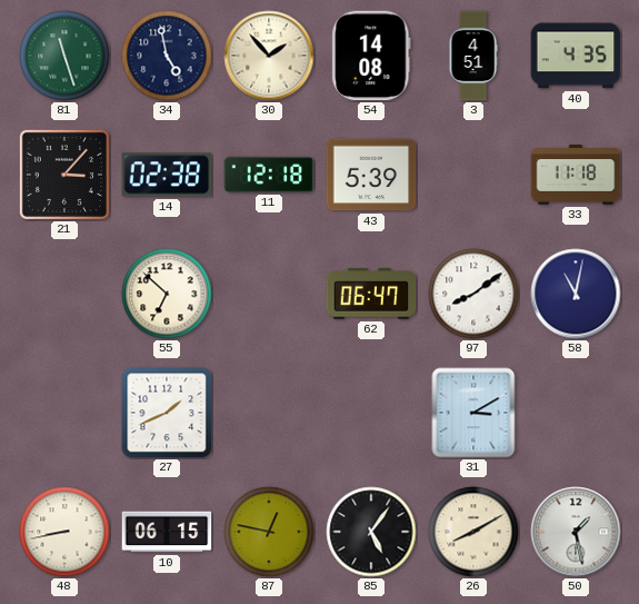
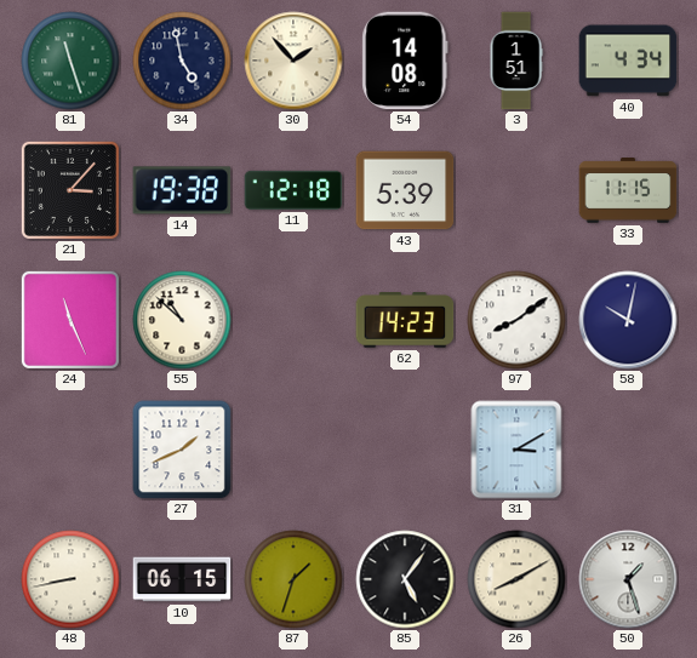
3: 4:51 -> 1:51
40: 4:35 -> 4:34
14: 02:38 -> 19:38
33: 11:18 -> 11:15
24: none -> 11:26
55: 6:52 -> 10:52
62: 06:47 -> 14:23
58: 11:02 -> 10:02
87: 12:47 -> 1:33
50: 1:28 -> 1:27
